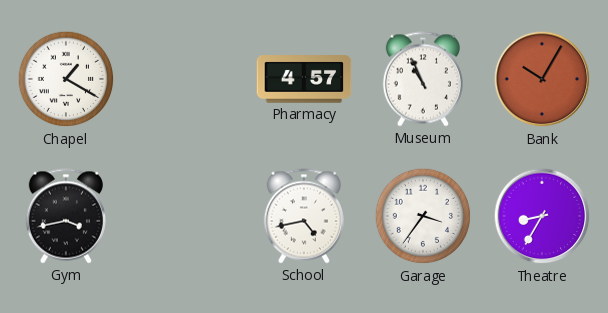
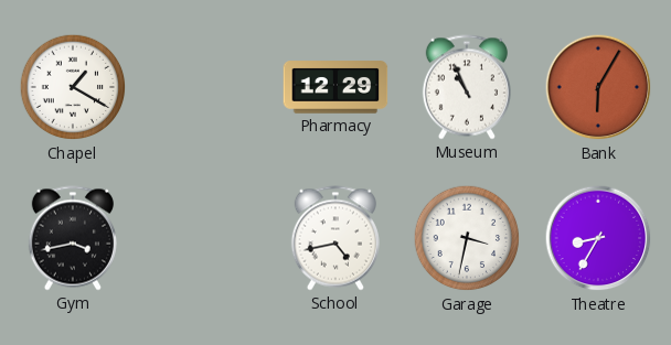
Pharmacy: 4:57 -> 12:29
Bank: 10:05 -> 6:05
Garage: 3:36 -> 3:32
